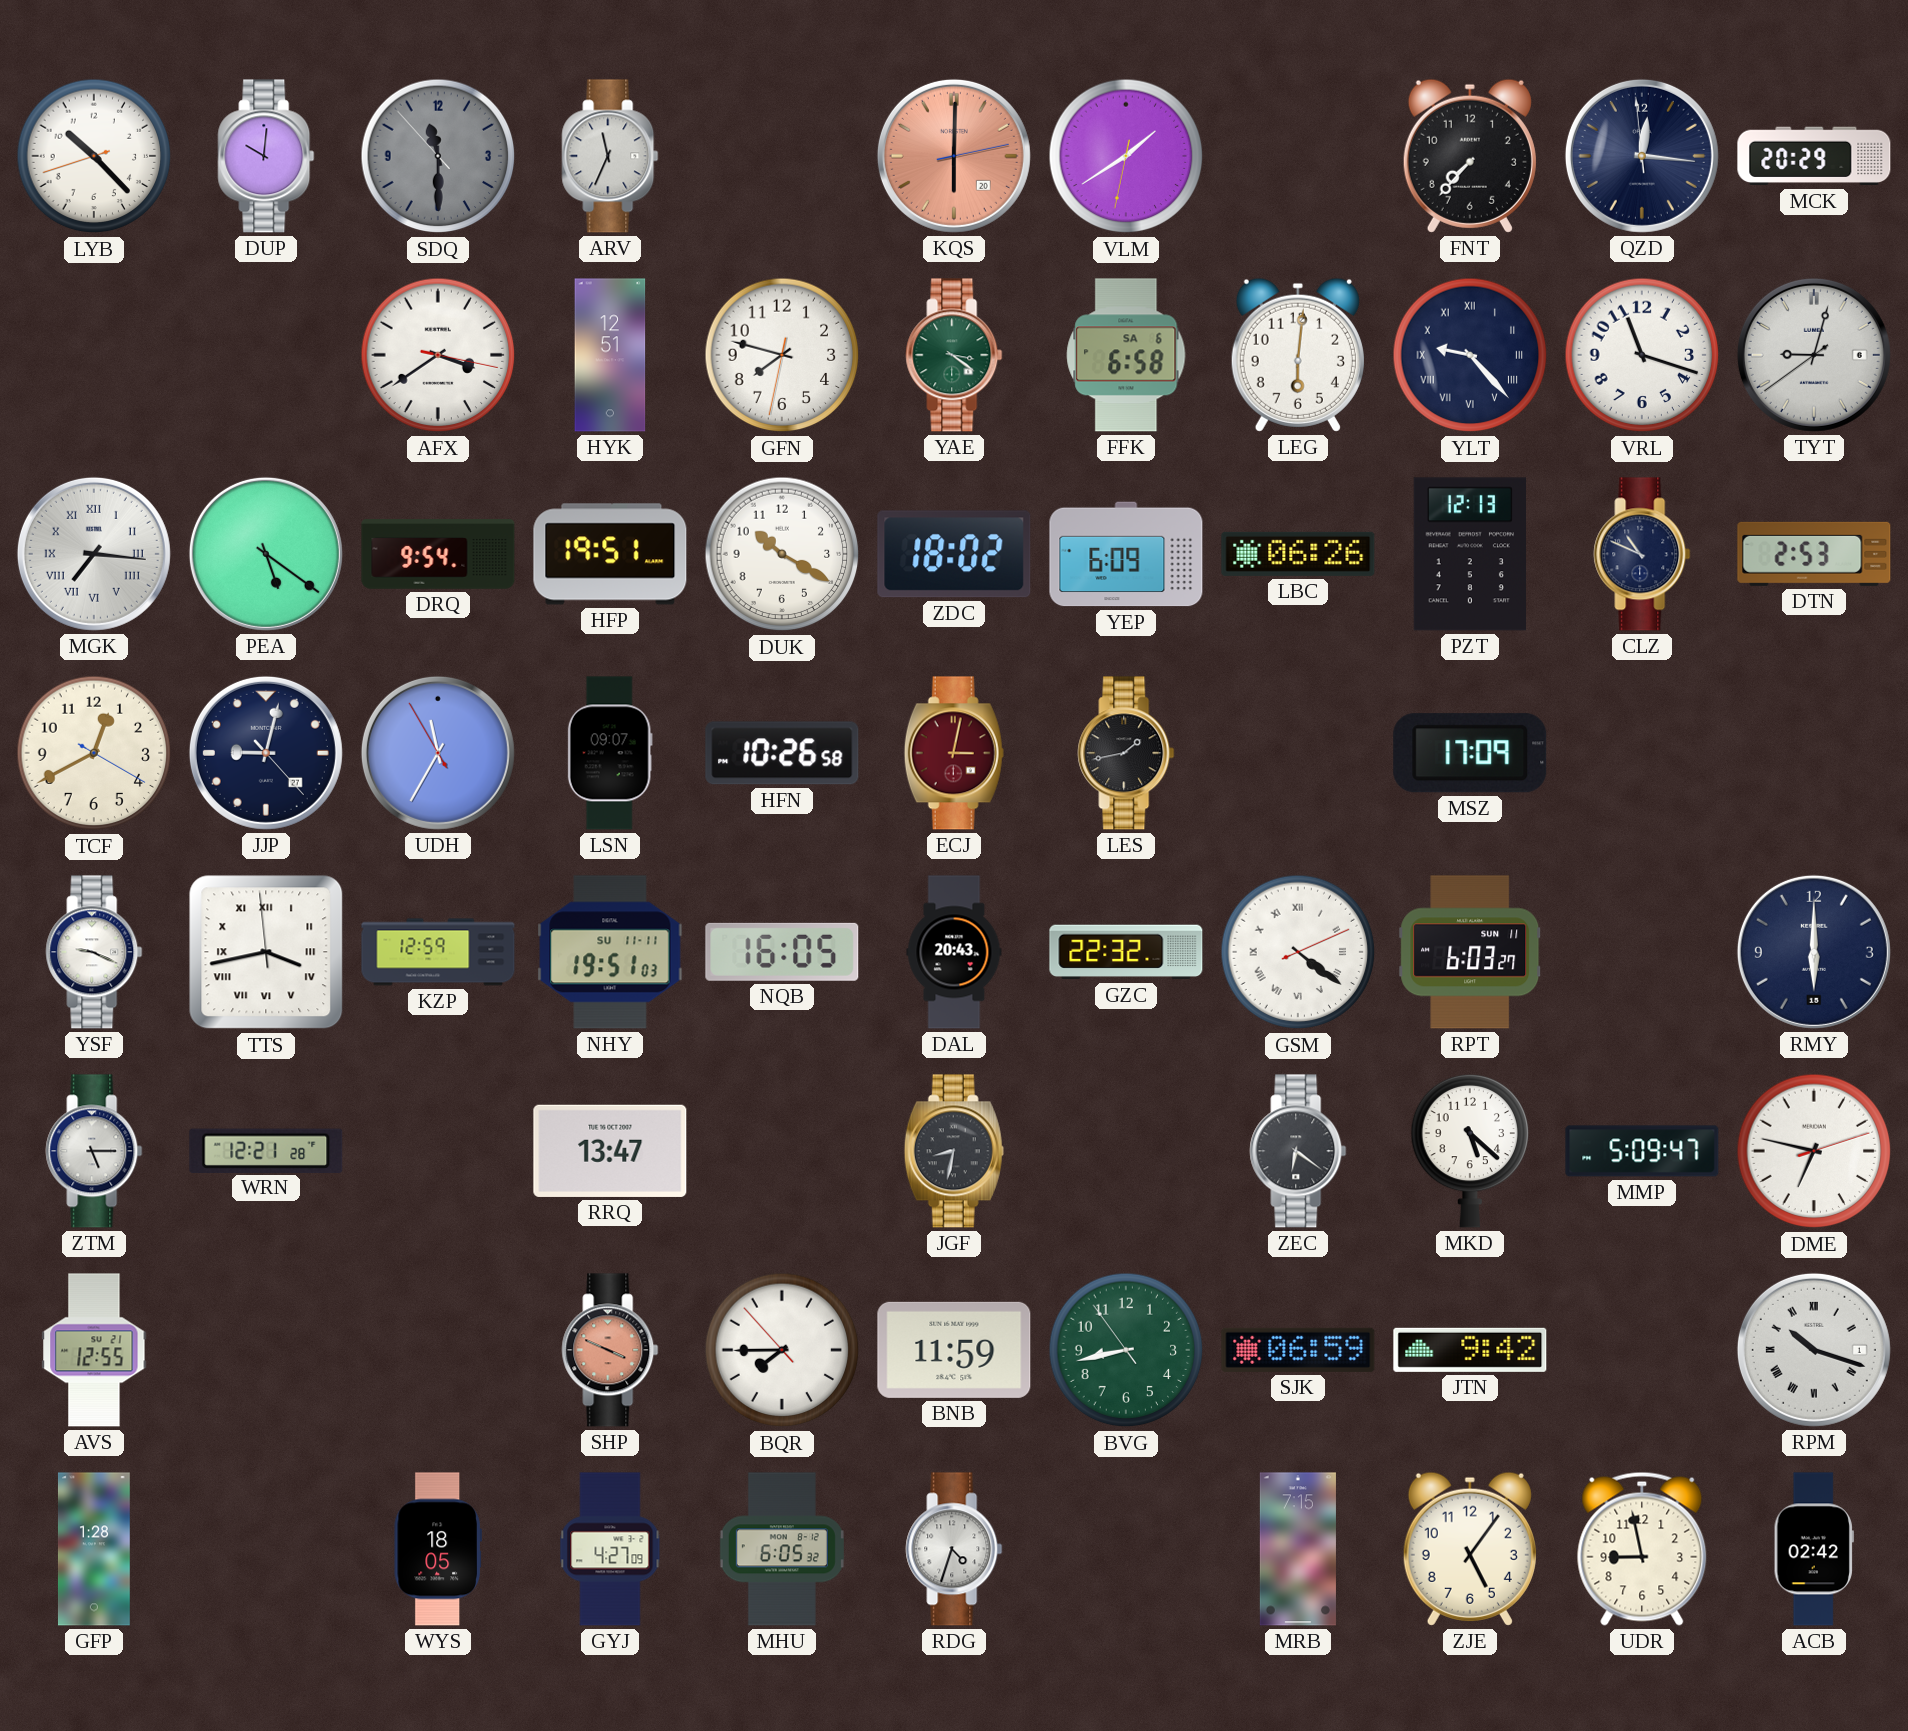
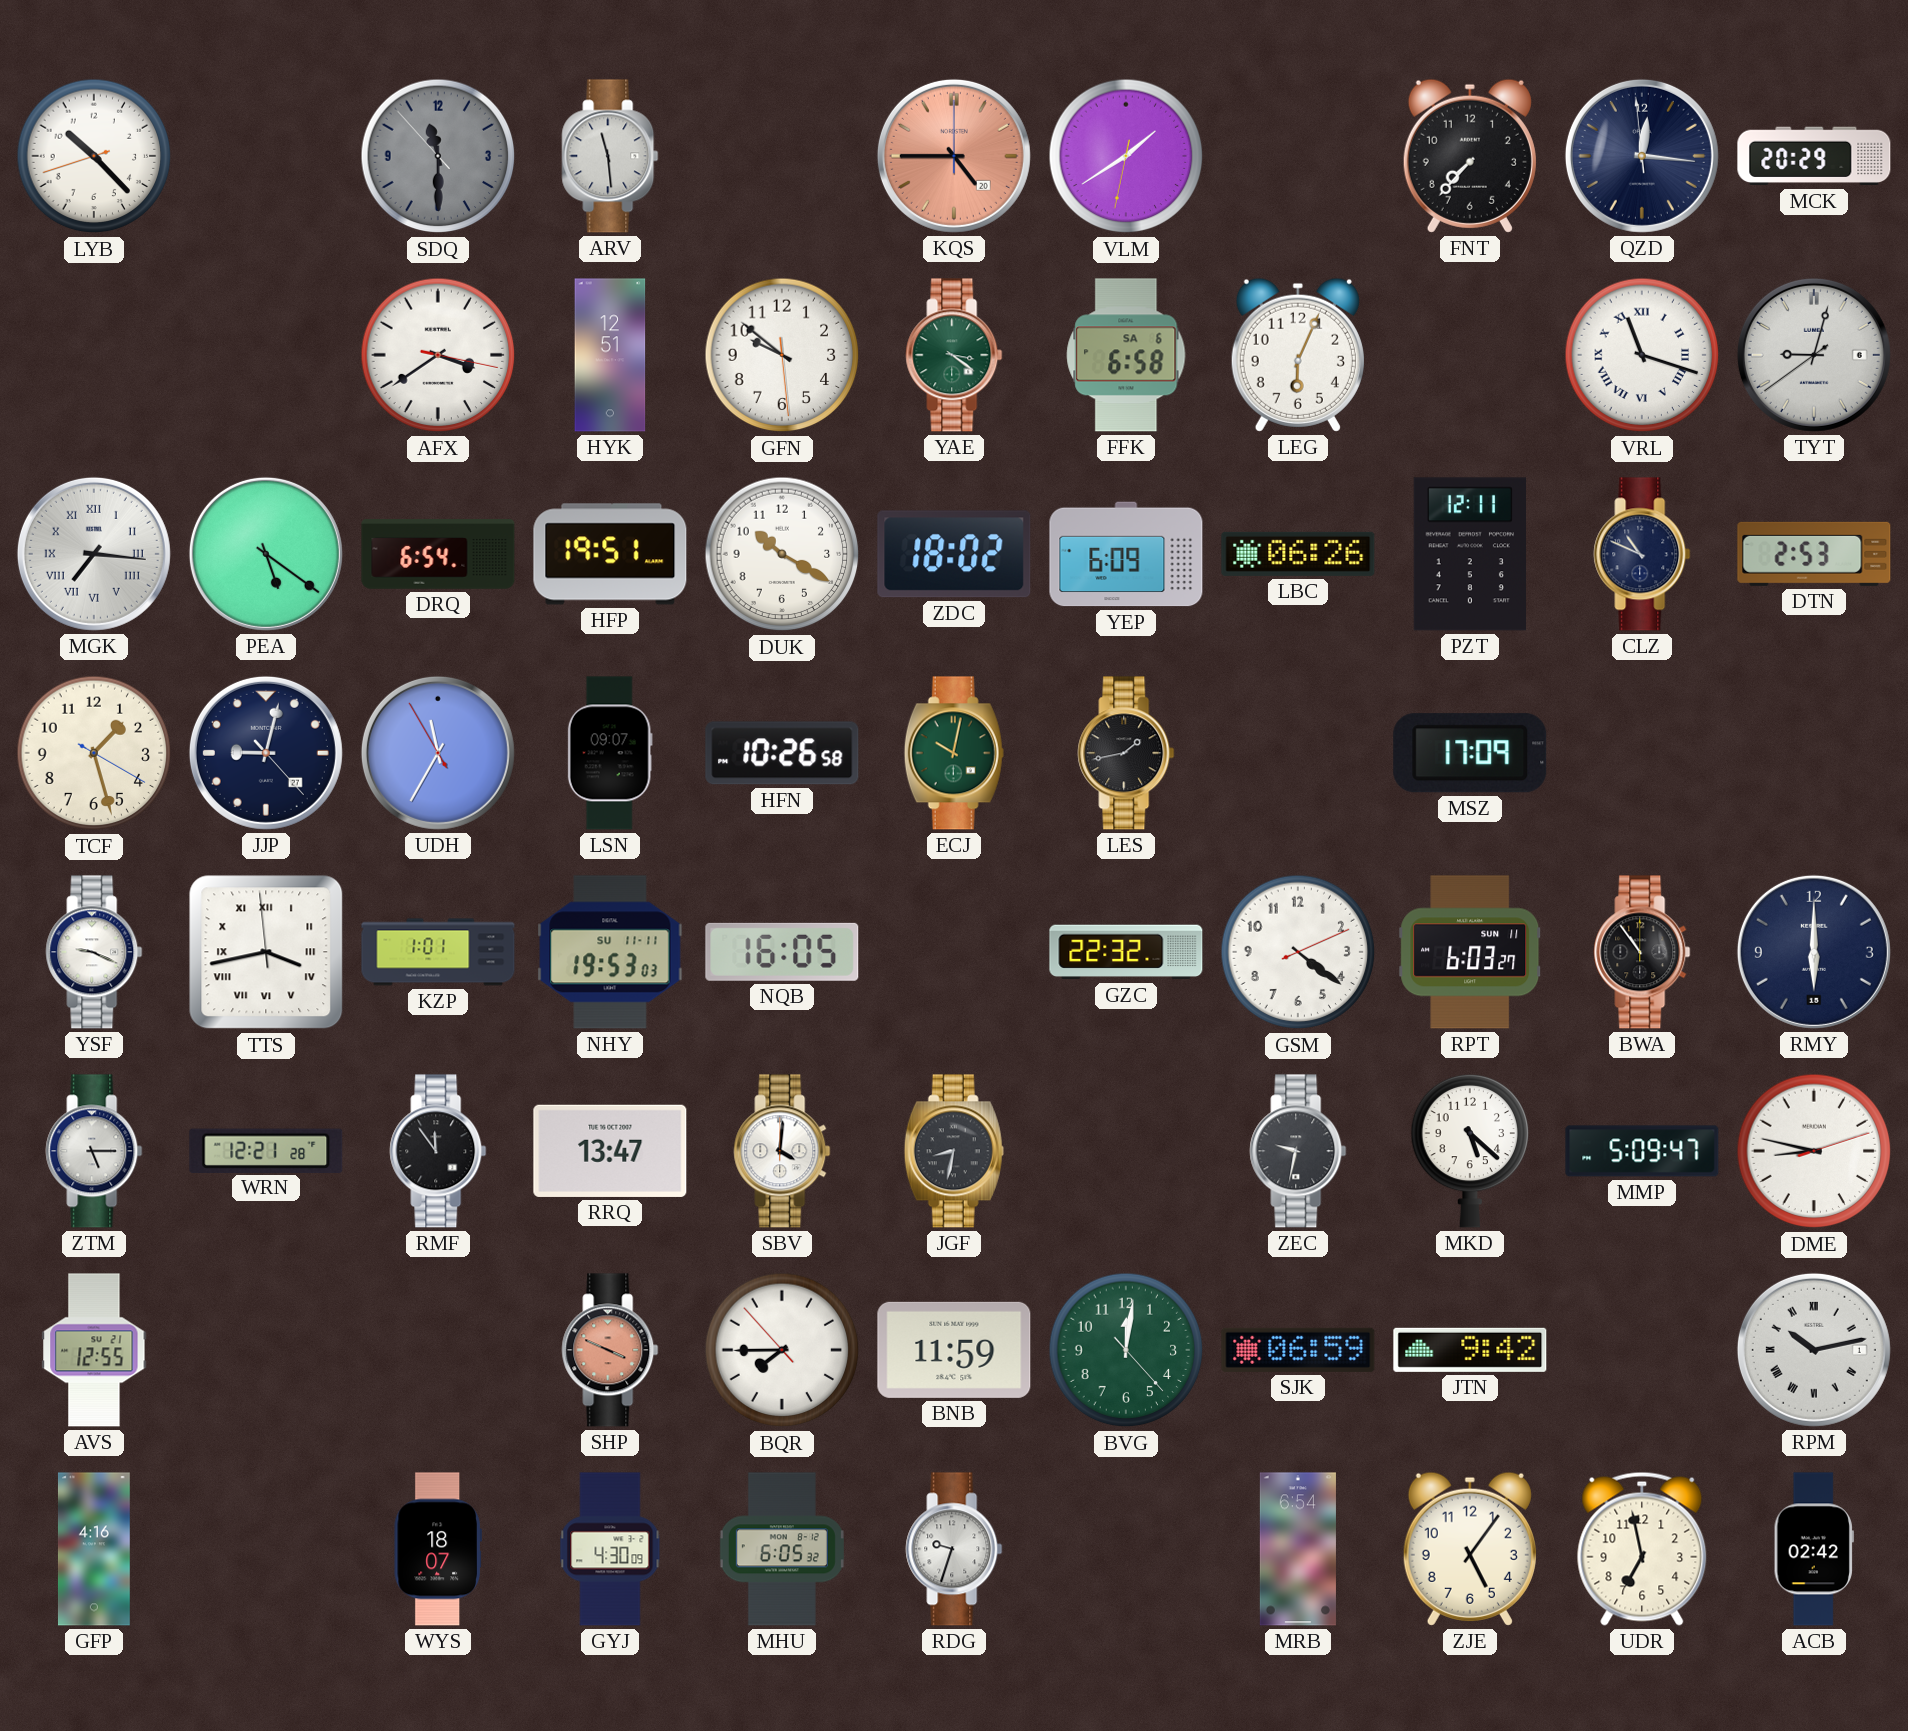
DUP: 10:01 -> none
ARV: 11:34 -> 11:29
KQS: 6:00 -> 4:45
GFN: 7:47 -> 9:51
LEG: 6:01 -> 6:04
YLT: 9:23 -> none
VRL numerals: Arabic -> Roman
DRQ: 9:54 -> 6:54
PZT: 12:13 -> 12:11
TCF: 12:40 -> 1:27
ECJ: 3:02 -> 10:02
ECJ dial: burgundy -> green
KZP: 12:59 -> 1:01
NHY: 19:51 -> 19:53
DAL: 20:43 -> none
GSM numerals: Roman -> Arabic
BWA: none -> 10:54
RMF: none -> 11:54
SBV: none -> 4:01
ZEC: 6:21 -> 9:32
DME: 6:47 -> 8:47
BVG: 8:42 -> 12:01
RPM: 10:18 -> 10:13
GFP: 1:28 -> 4:16
WYS: 18:05 -> 18:07
GYJ: 4:27 -> 4:30
RDG: 4:33 -> 9:33
MRB: 7:15 -> 6:54
UDR: 8:58 -> 6:58
